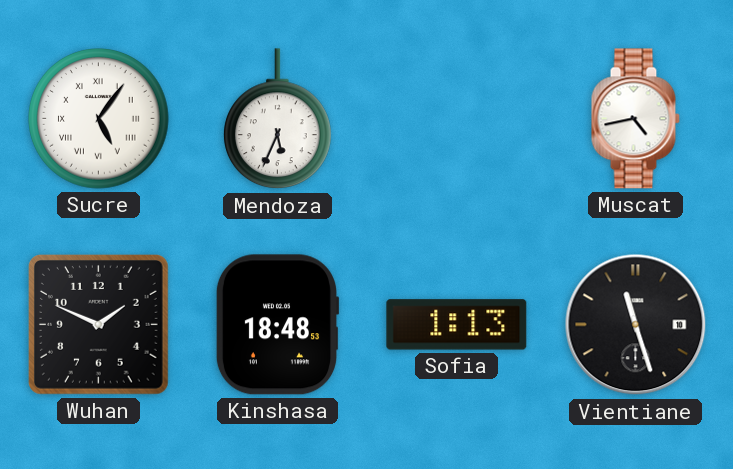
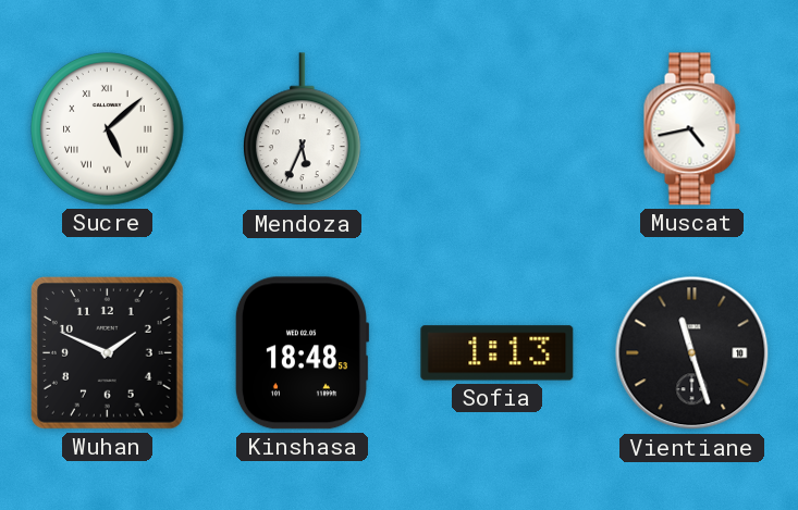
Sucre: 5:06 -> 5:08
